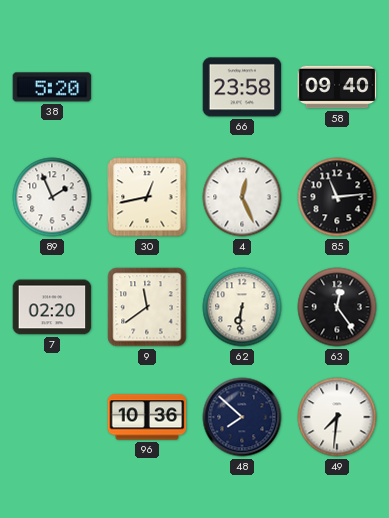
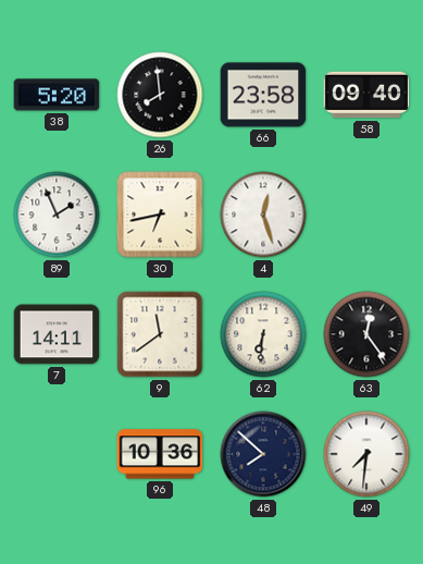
26: none -> 7:59
30: 12:43 -> 6:43
4: 12:26 -> 12:27
85: 11:14 -> none
7: 02:20 -> 14:11
